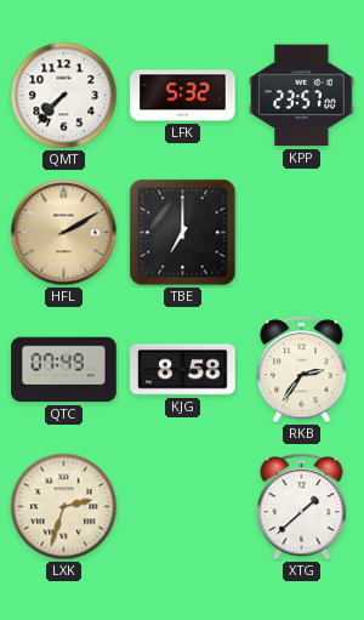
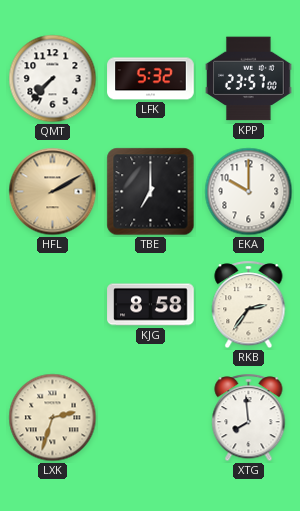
EKA: none -> 10:00
QTC: 07:49 -> none
XTG: 1:38 -> 7:59
